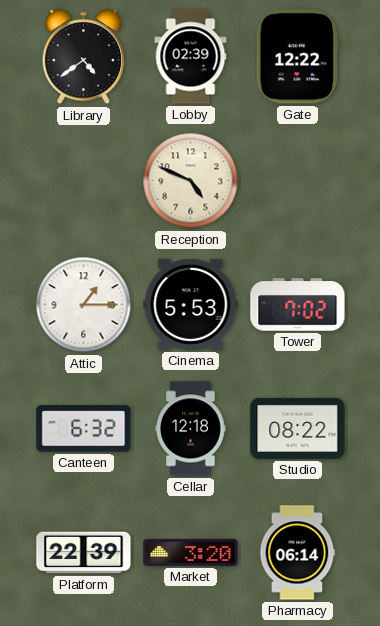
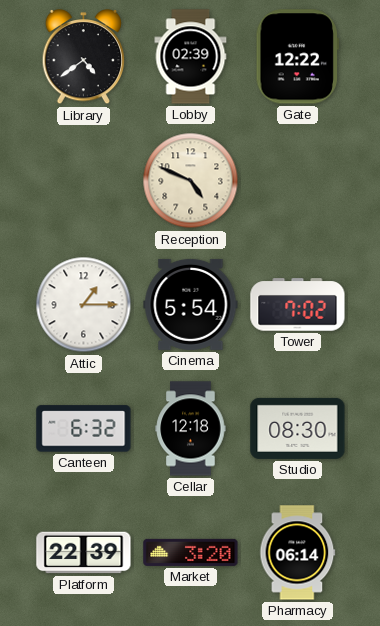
Cinema: 5:53 -> 5:54
Studio: 08:22 -> 08:30
